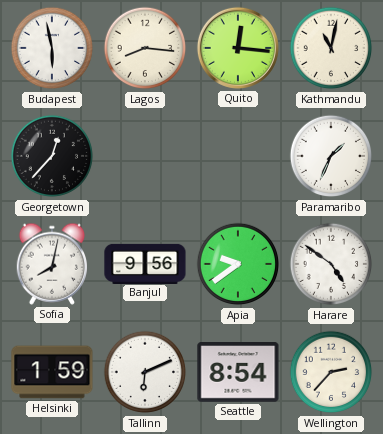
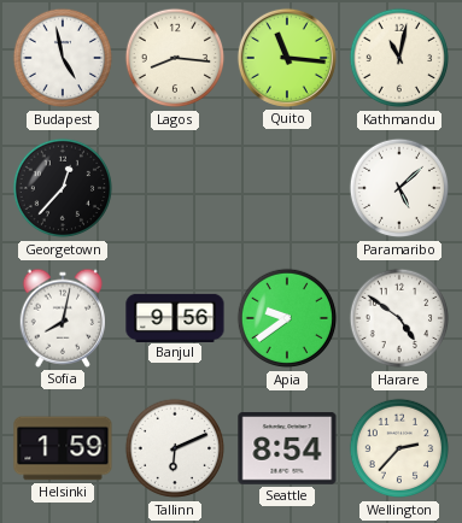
Budapest: 5:58 -> 4:58
Quito: 12:16 -> 11:16
Paramaribo: 1:34 -> 5:08
